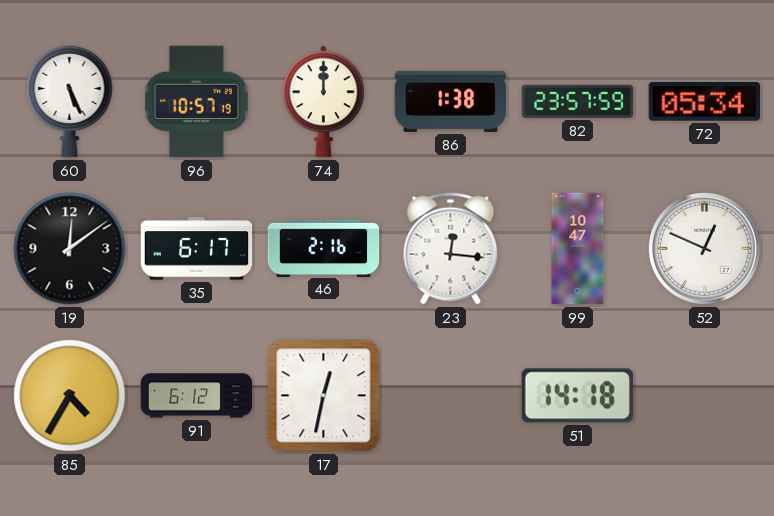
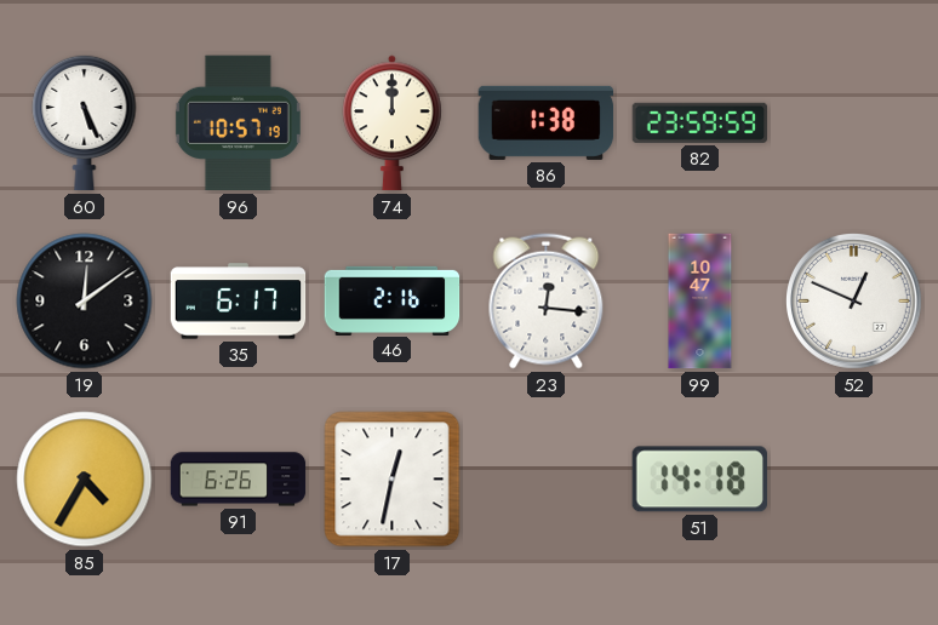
82: 23:57 -> 23:59
72: 05:34 -> none
91: 6:12 -> 6:26
